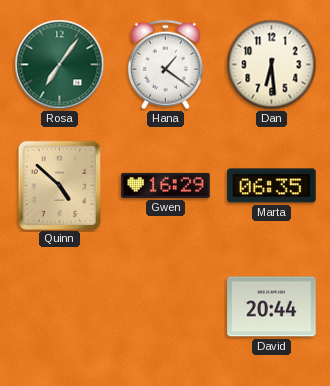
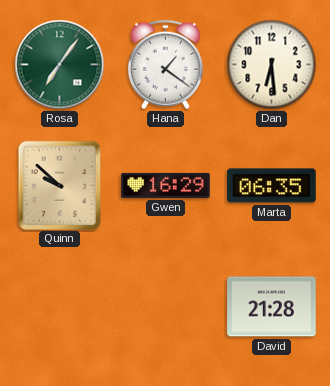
Quinn: 4:52 -> 9:52
David: 20:44 -> 21:28
